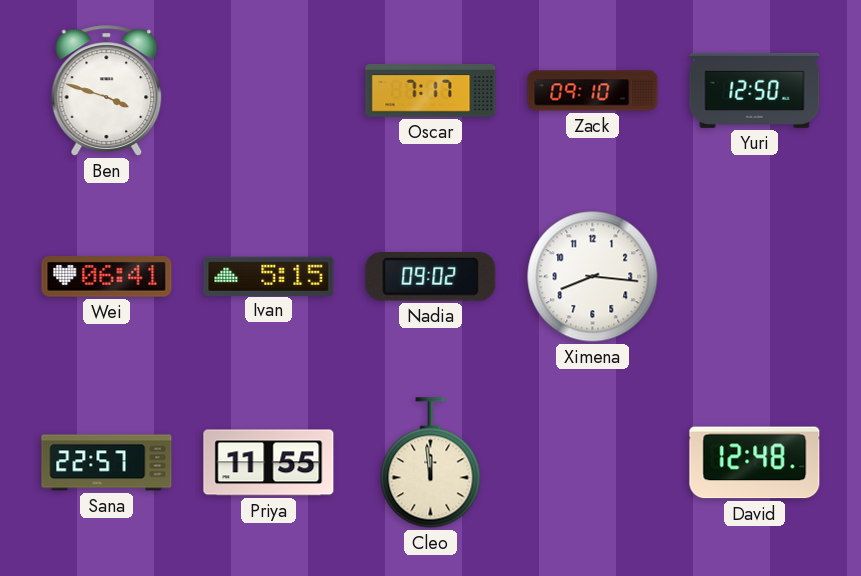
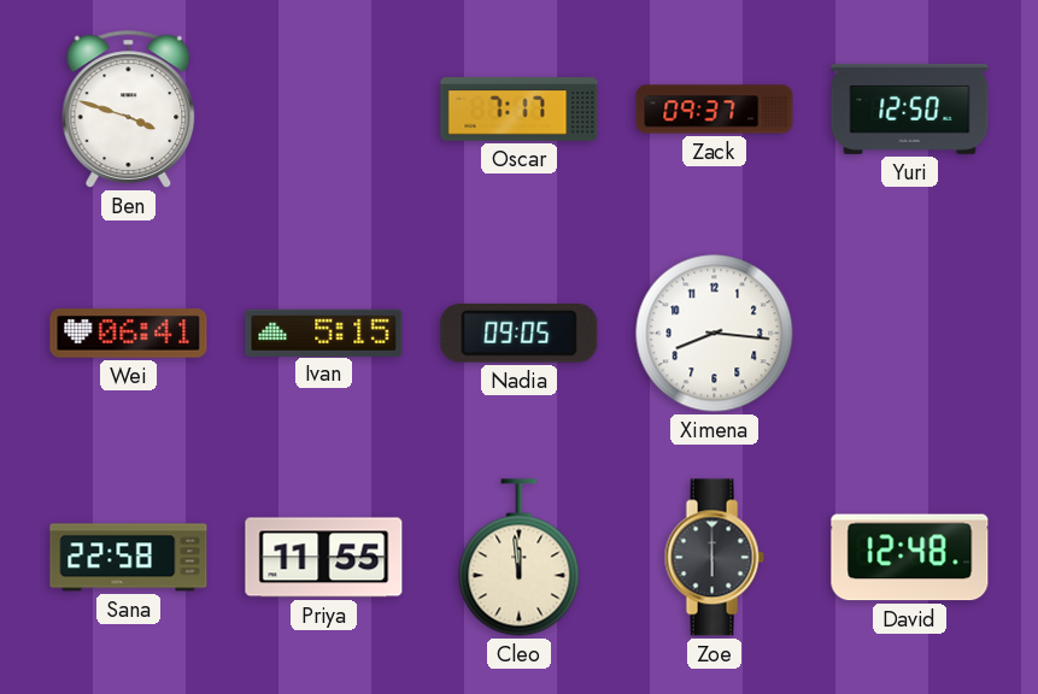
Zack: 09:10 -> 09:37
Nadia: 09:02 -> 09:05
Sana: 22:57 -> 22:58
Zoe: none -> 6:00
